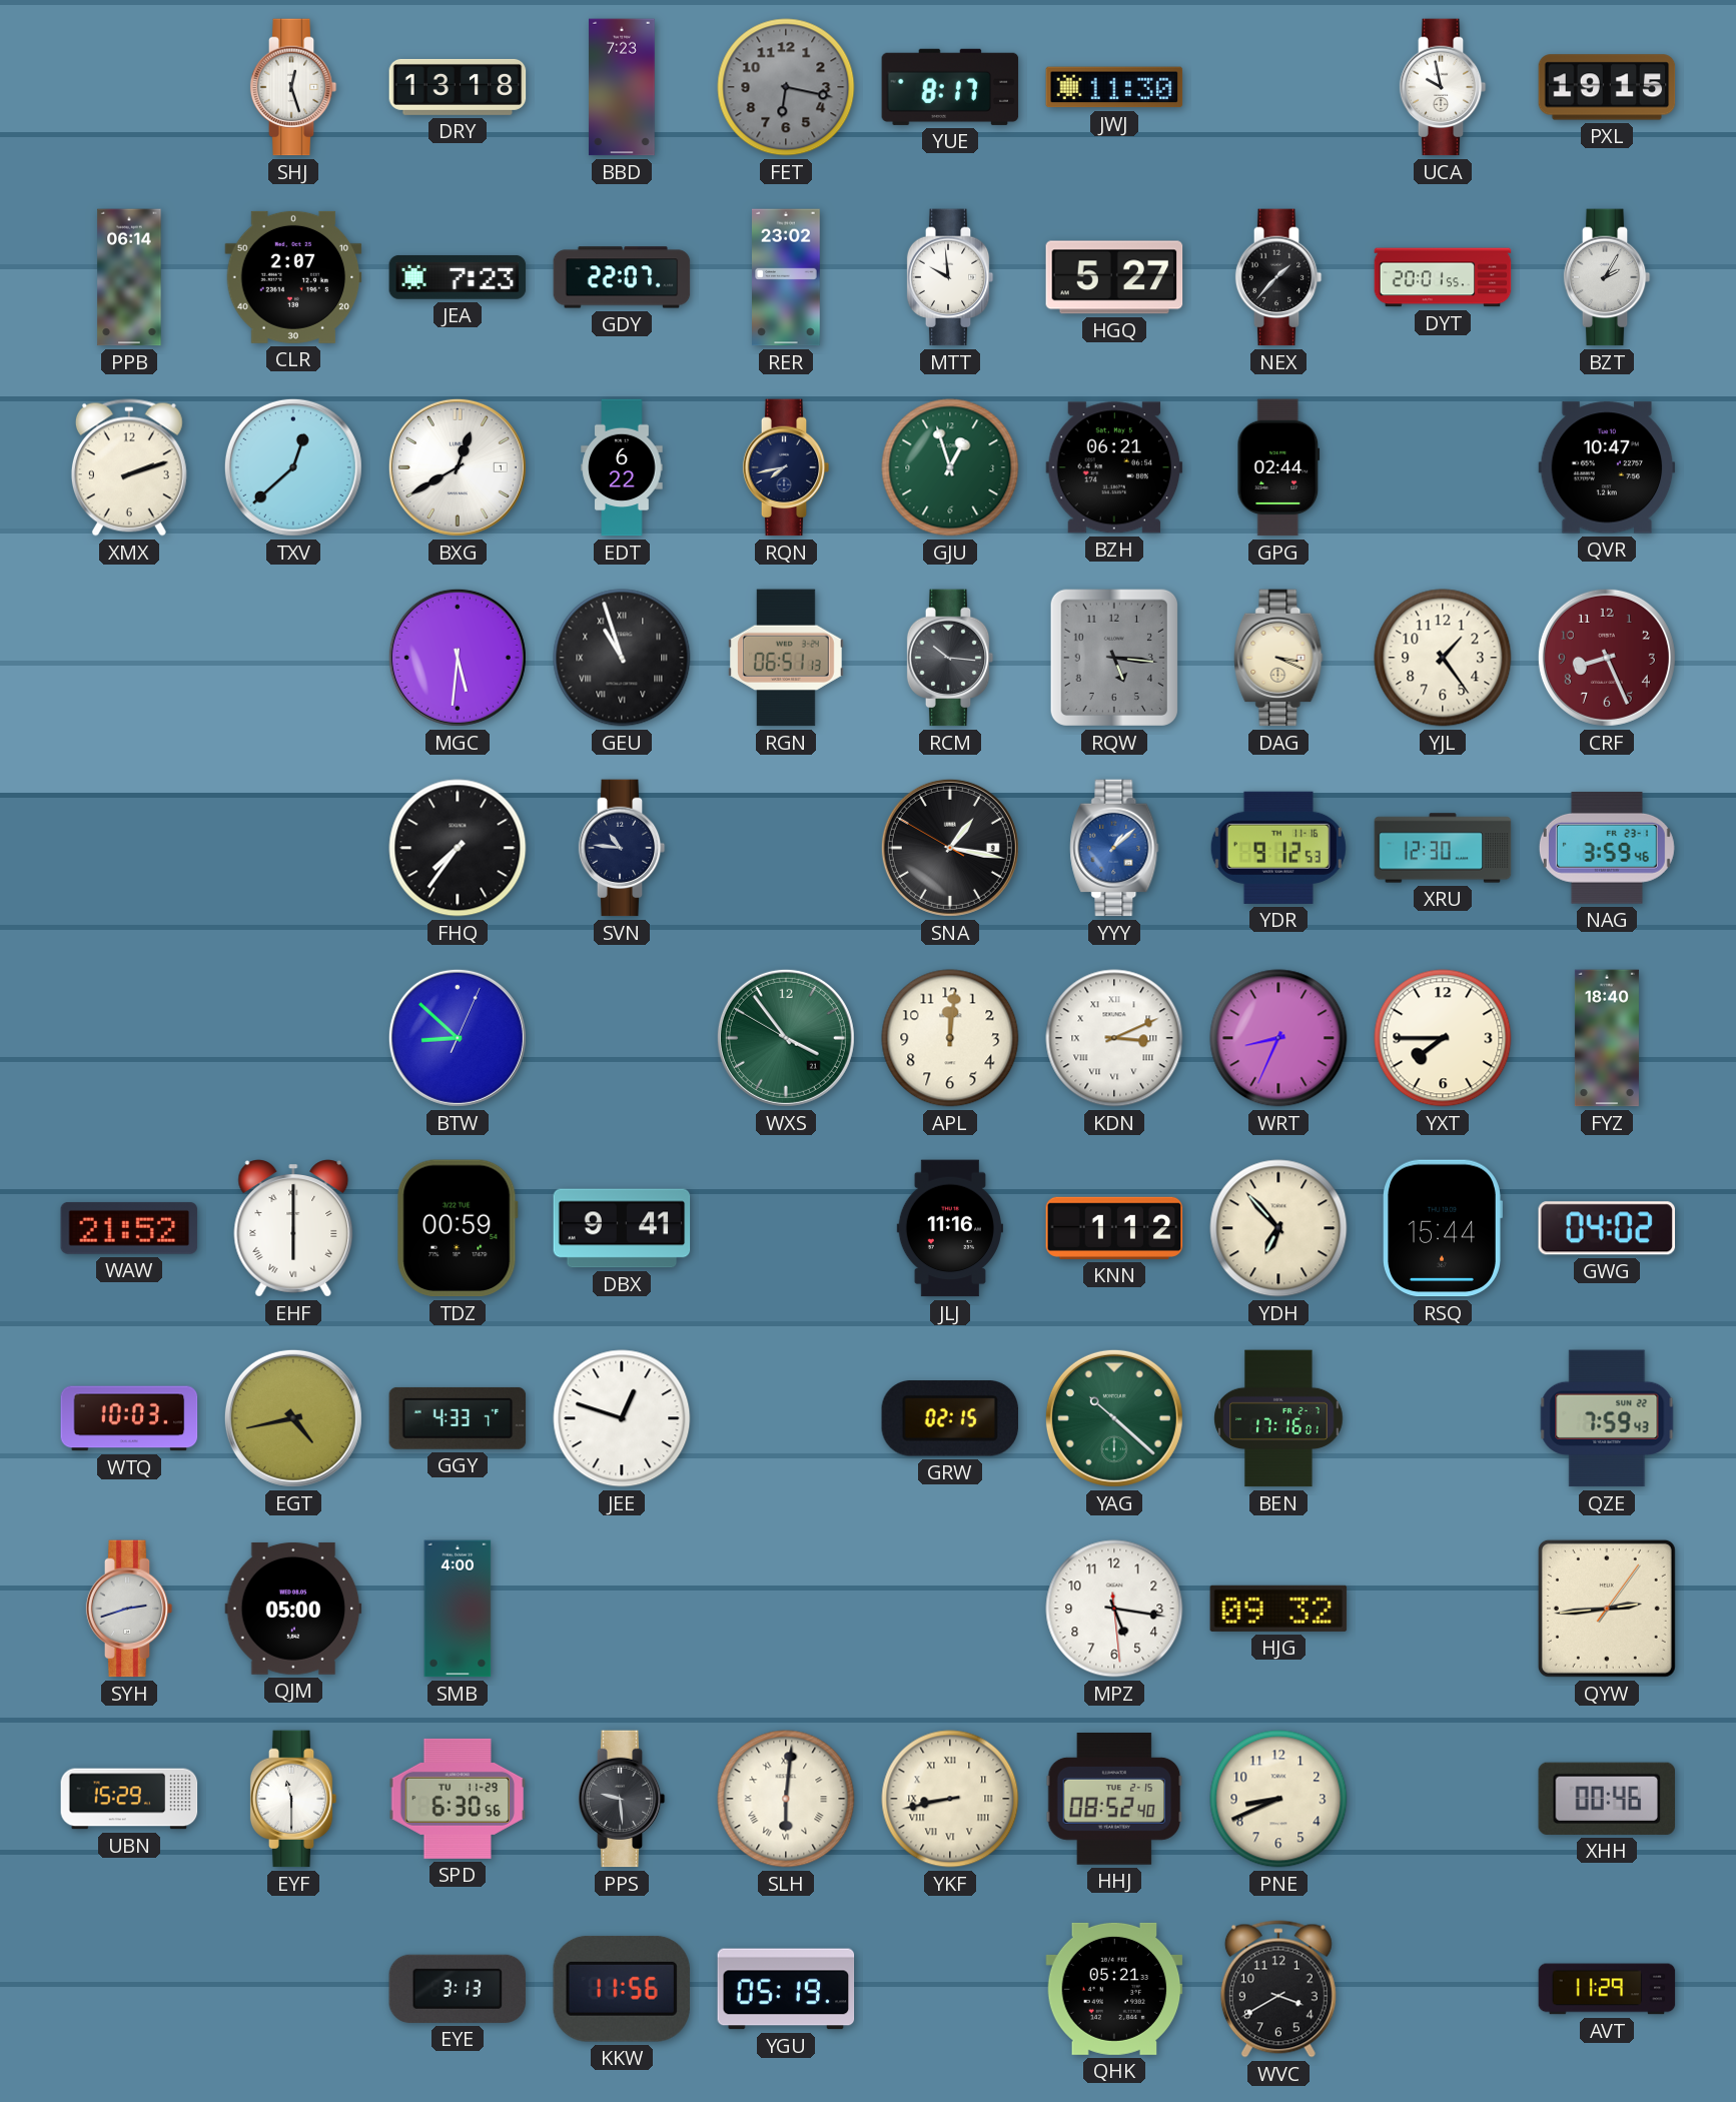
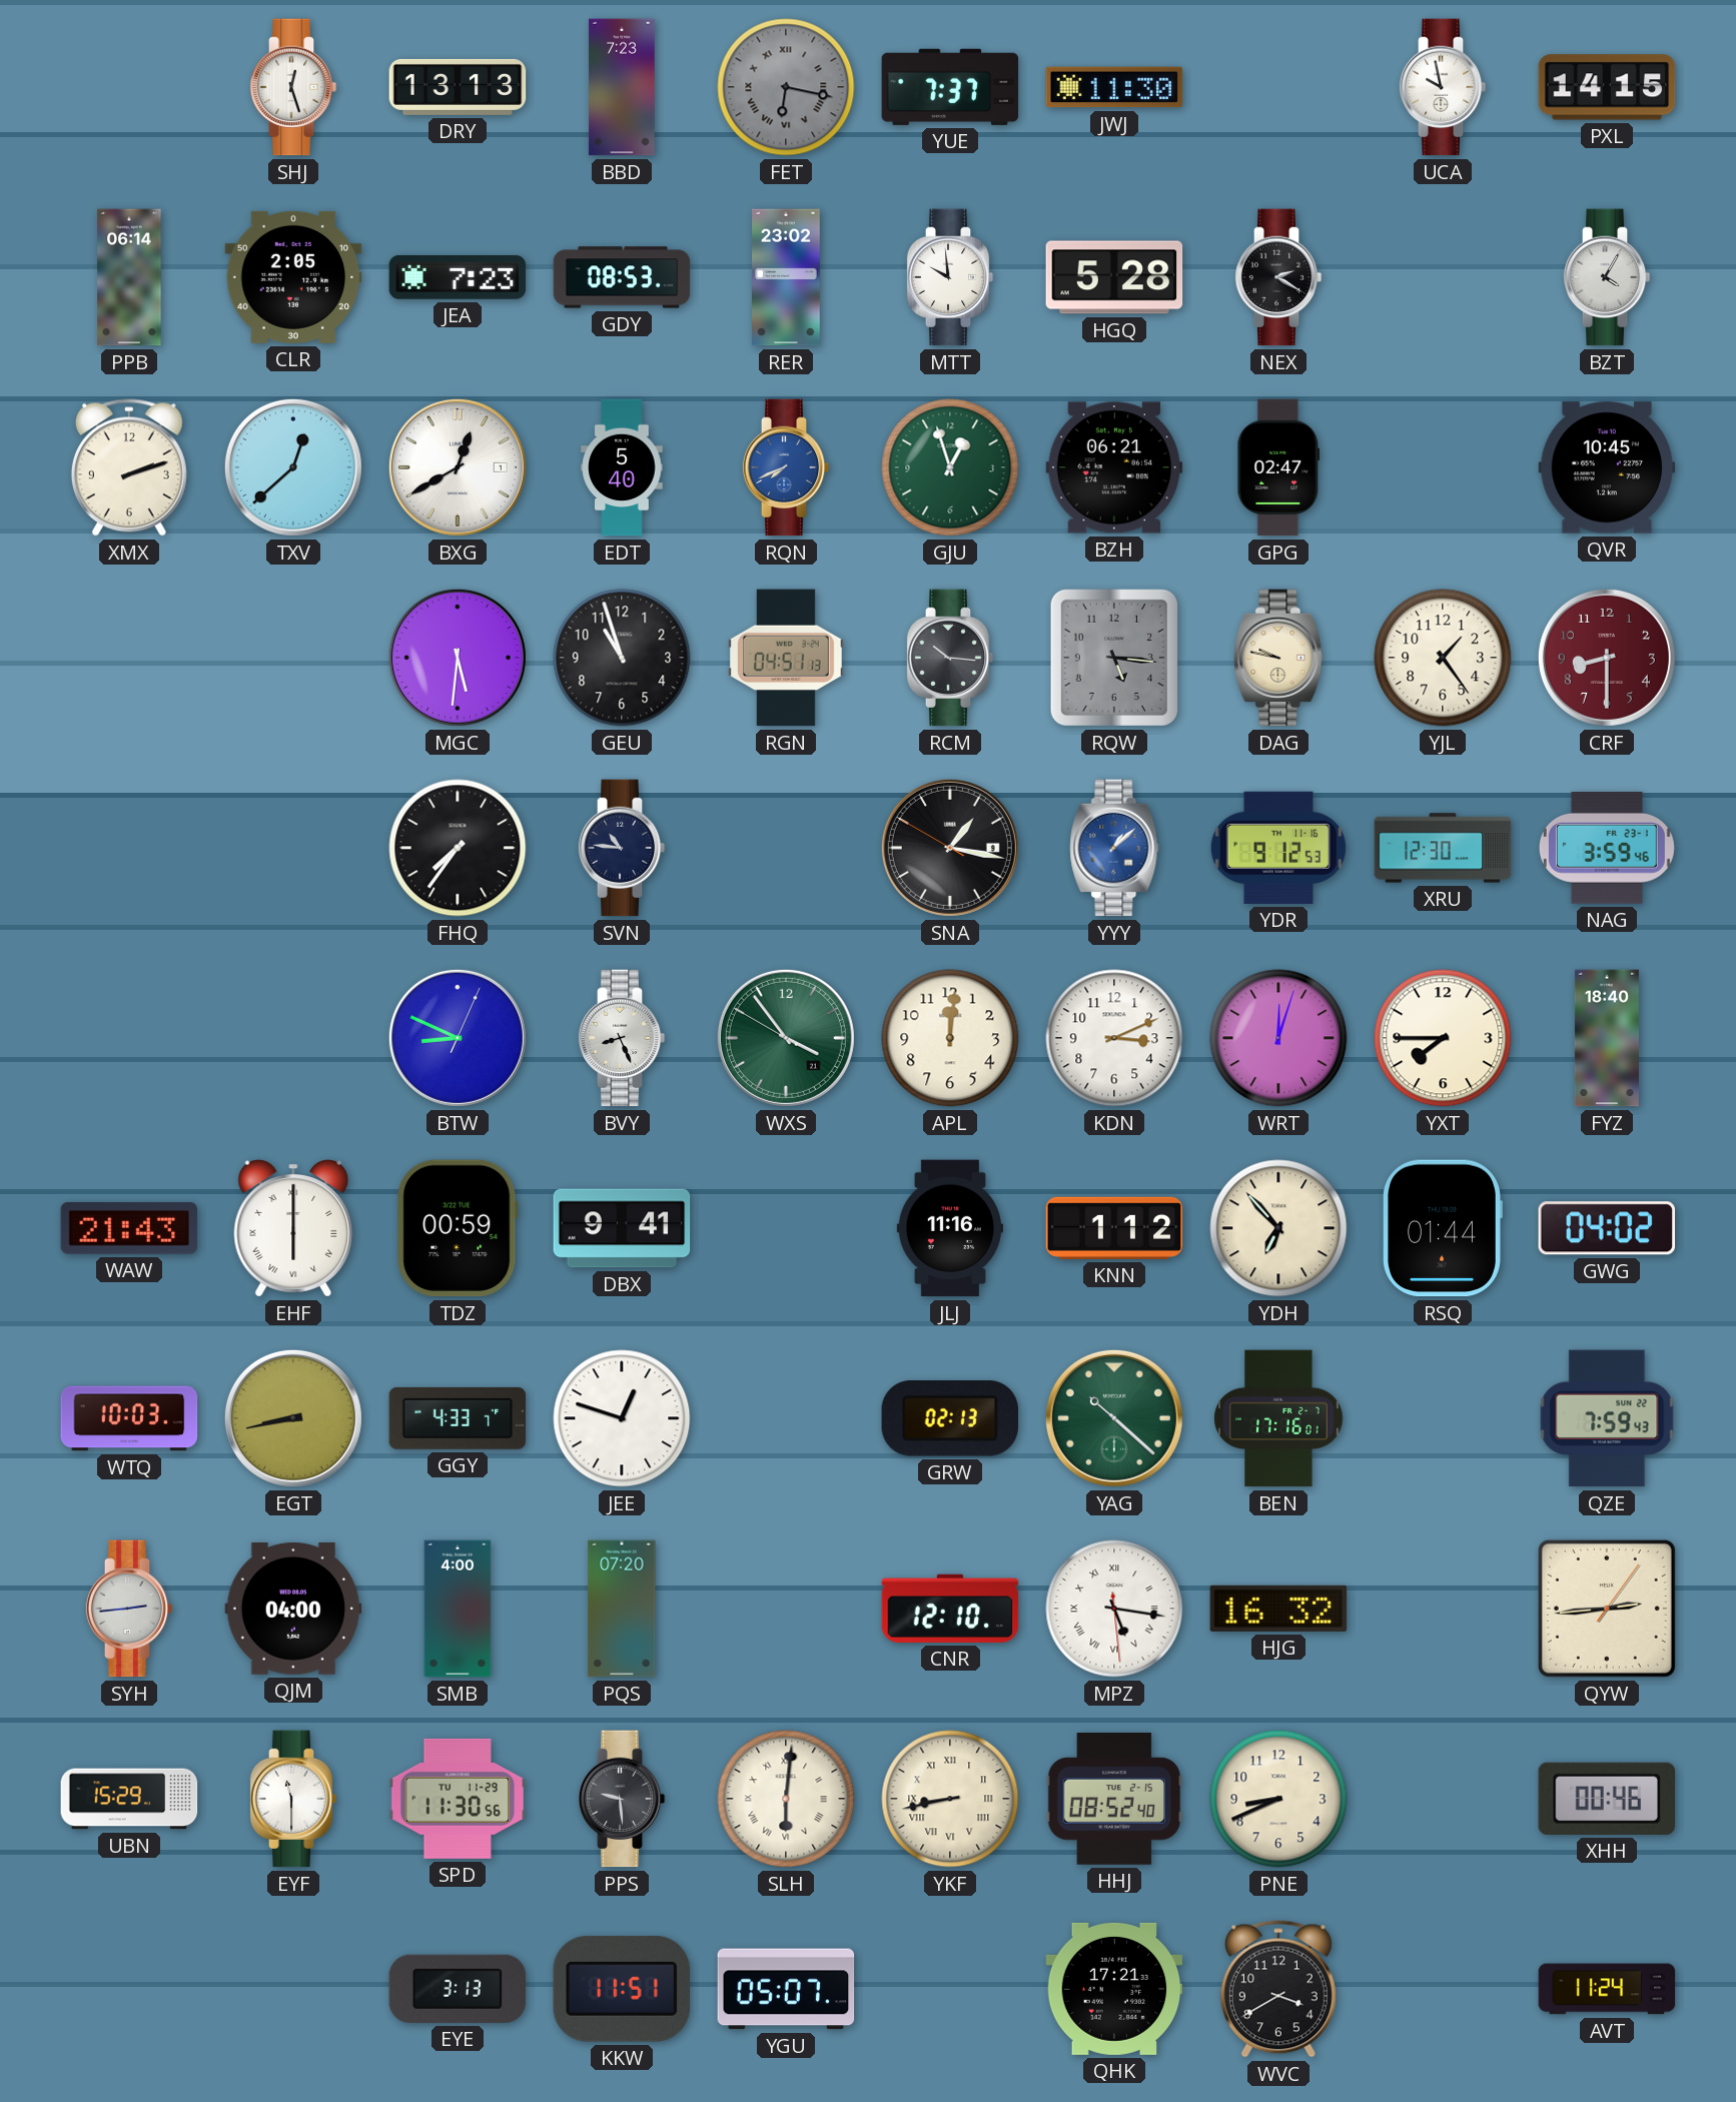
DRY: 13:18 -> 13:13
FET numerals: Arabic -> Roman
YUE: 8:17 -> 7:37
PXL: 19:15 -> 14:15
CLR: 2:07 -> 2:05
GDY: 22:07 -> 08:53
HGQ: 5:27 -> 5:28
NEX: 1:37 -> 2:20
DYT: 20:01 -> none
BZT: 2:05 -> 4:05
EDT: 6:22 -> 5:40
RQN: 7:43 -> 7:41
RQN dial: navy -> blue
GPG: 02:44 -> 02:47
QVR: 10:47 -> 10:45
GEU numerals: Roman -> Arabic
RGN: 06:51 -> 04:51
DAG: 3:19 -> 9:47
CRF: 8:26 -> 8:30
BTW: 8:52 -> 8:49
BVY: none -> 8:26
KDN numerals: Roman -> Arabic
WRT: 8:34 -> 12:03
WAW: 21:52 -> 21:43
RSQ: 15:44 -> 01:44
EGT: 4:43 -> 8:43
GRW: 02:15 -> 02:13
SYH: 2:42 -> 2:44
QJM: 05:00 -> 04:00
PQS: none -> 07:20
CNR: none -> 12:10
MPZ numerals: Arabic -> Roman
HJG: 09:32 -> 16:32
SPD: 6:30 -> 11:30
KKW: 11:56 -> 11:51
YGU: 05:19 -> 05:07
QHK: 05:21 -> 17:21
AVT: 11:29 -> 11:24
